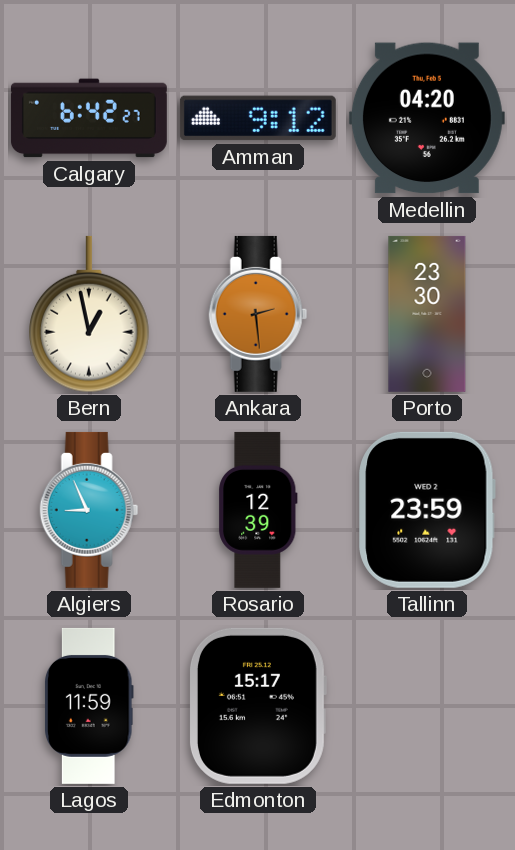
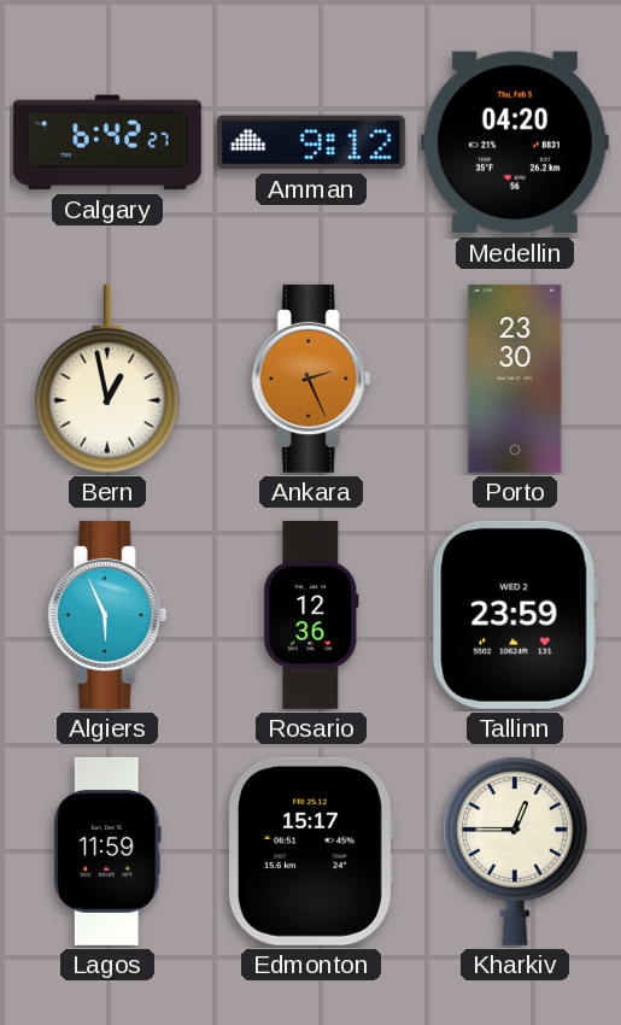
Ankara: 2:29 -> 2:26
Algiers: 8:56 -> 5:56
Rosario: 12:39 -> 12:36
Kharkiv: none -> 12:45
